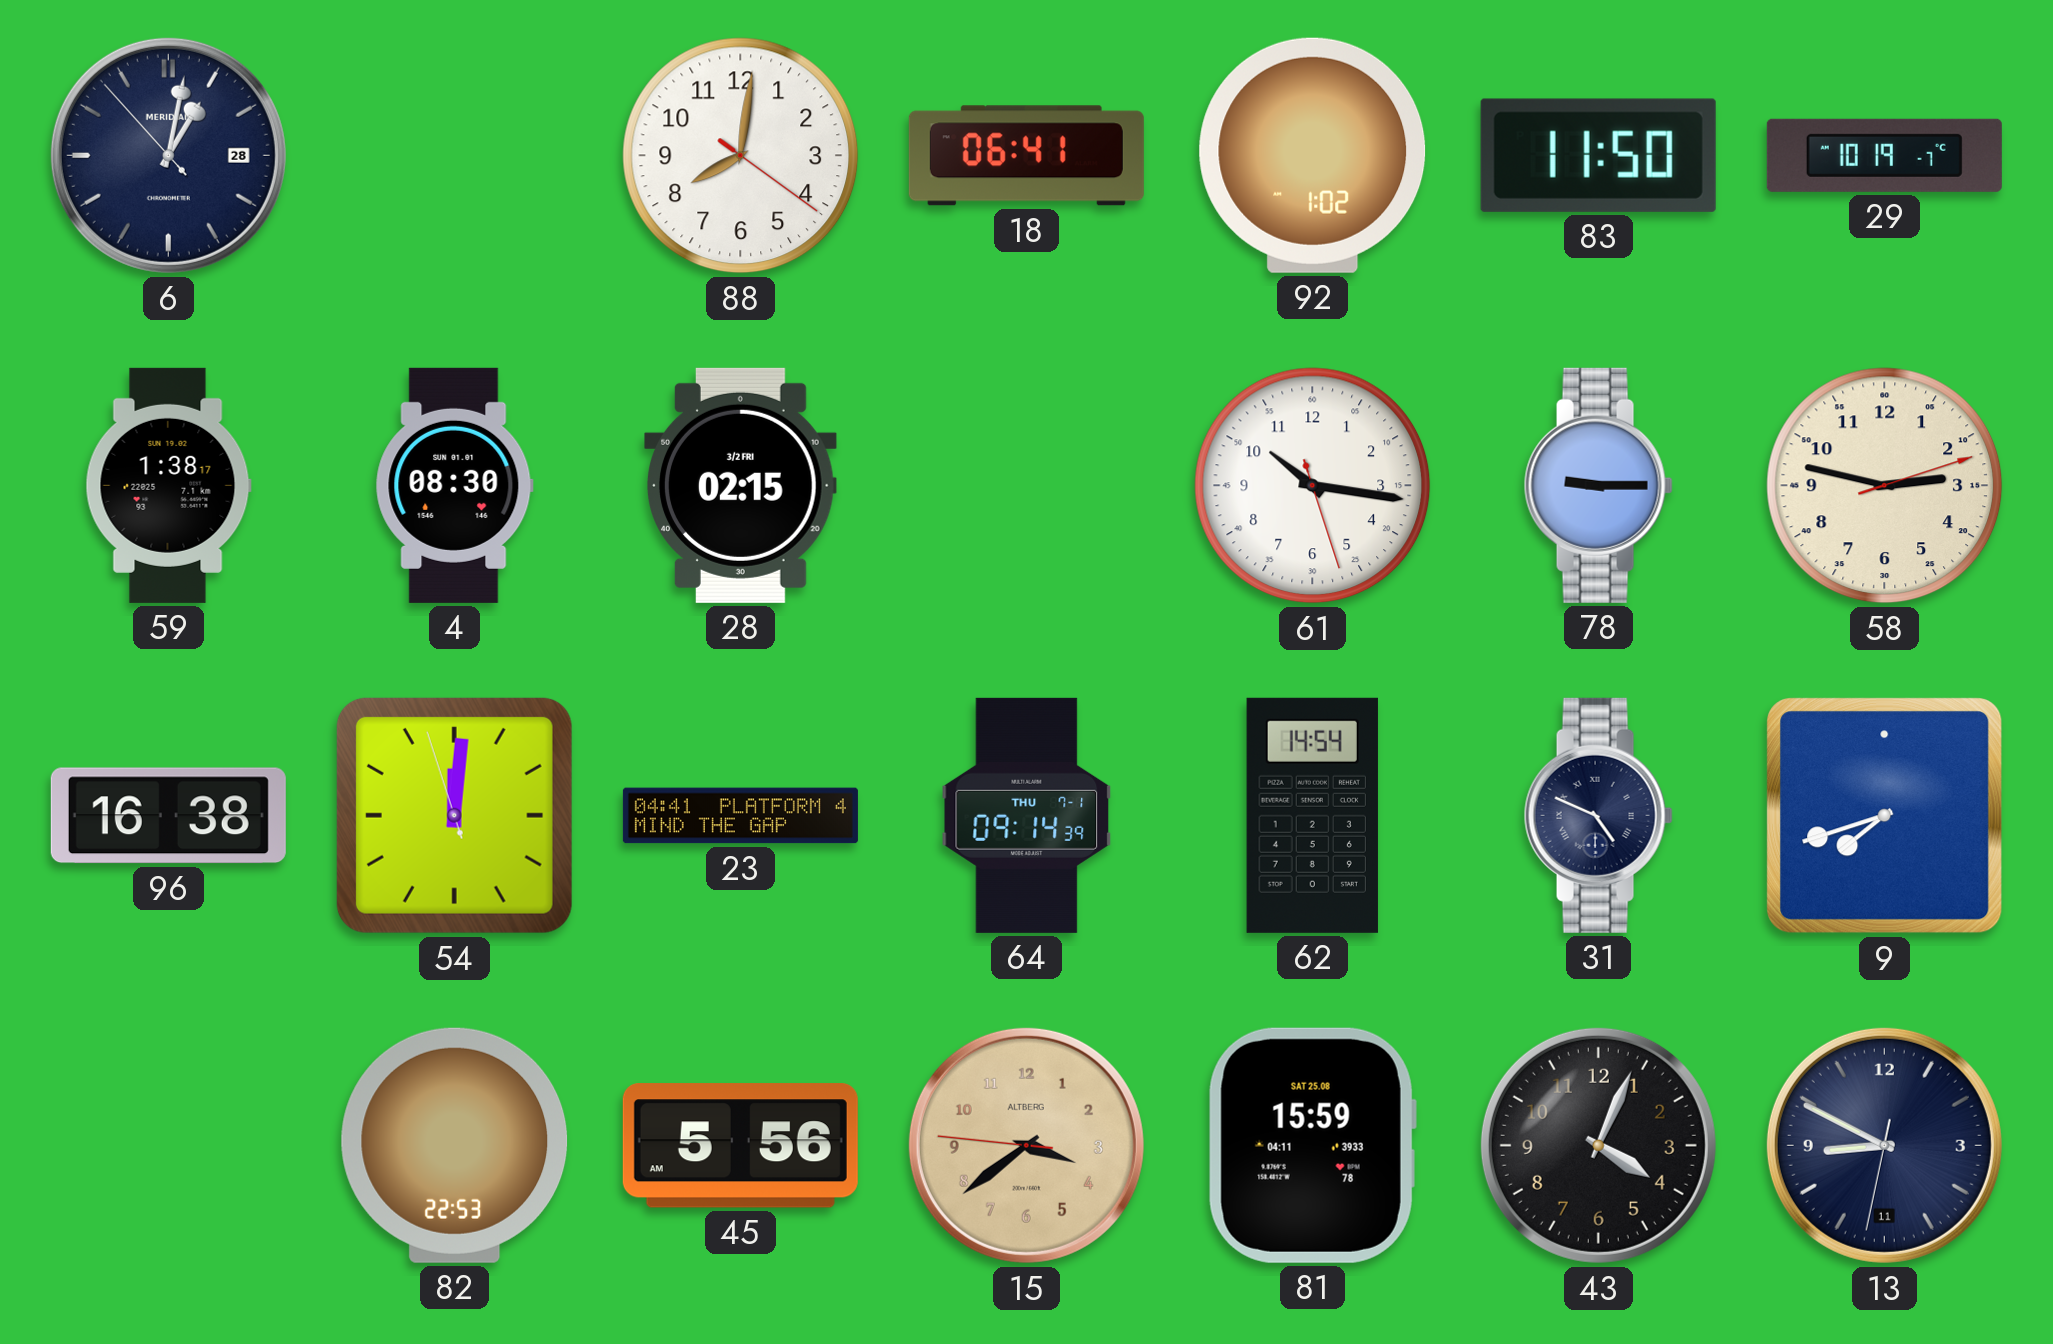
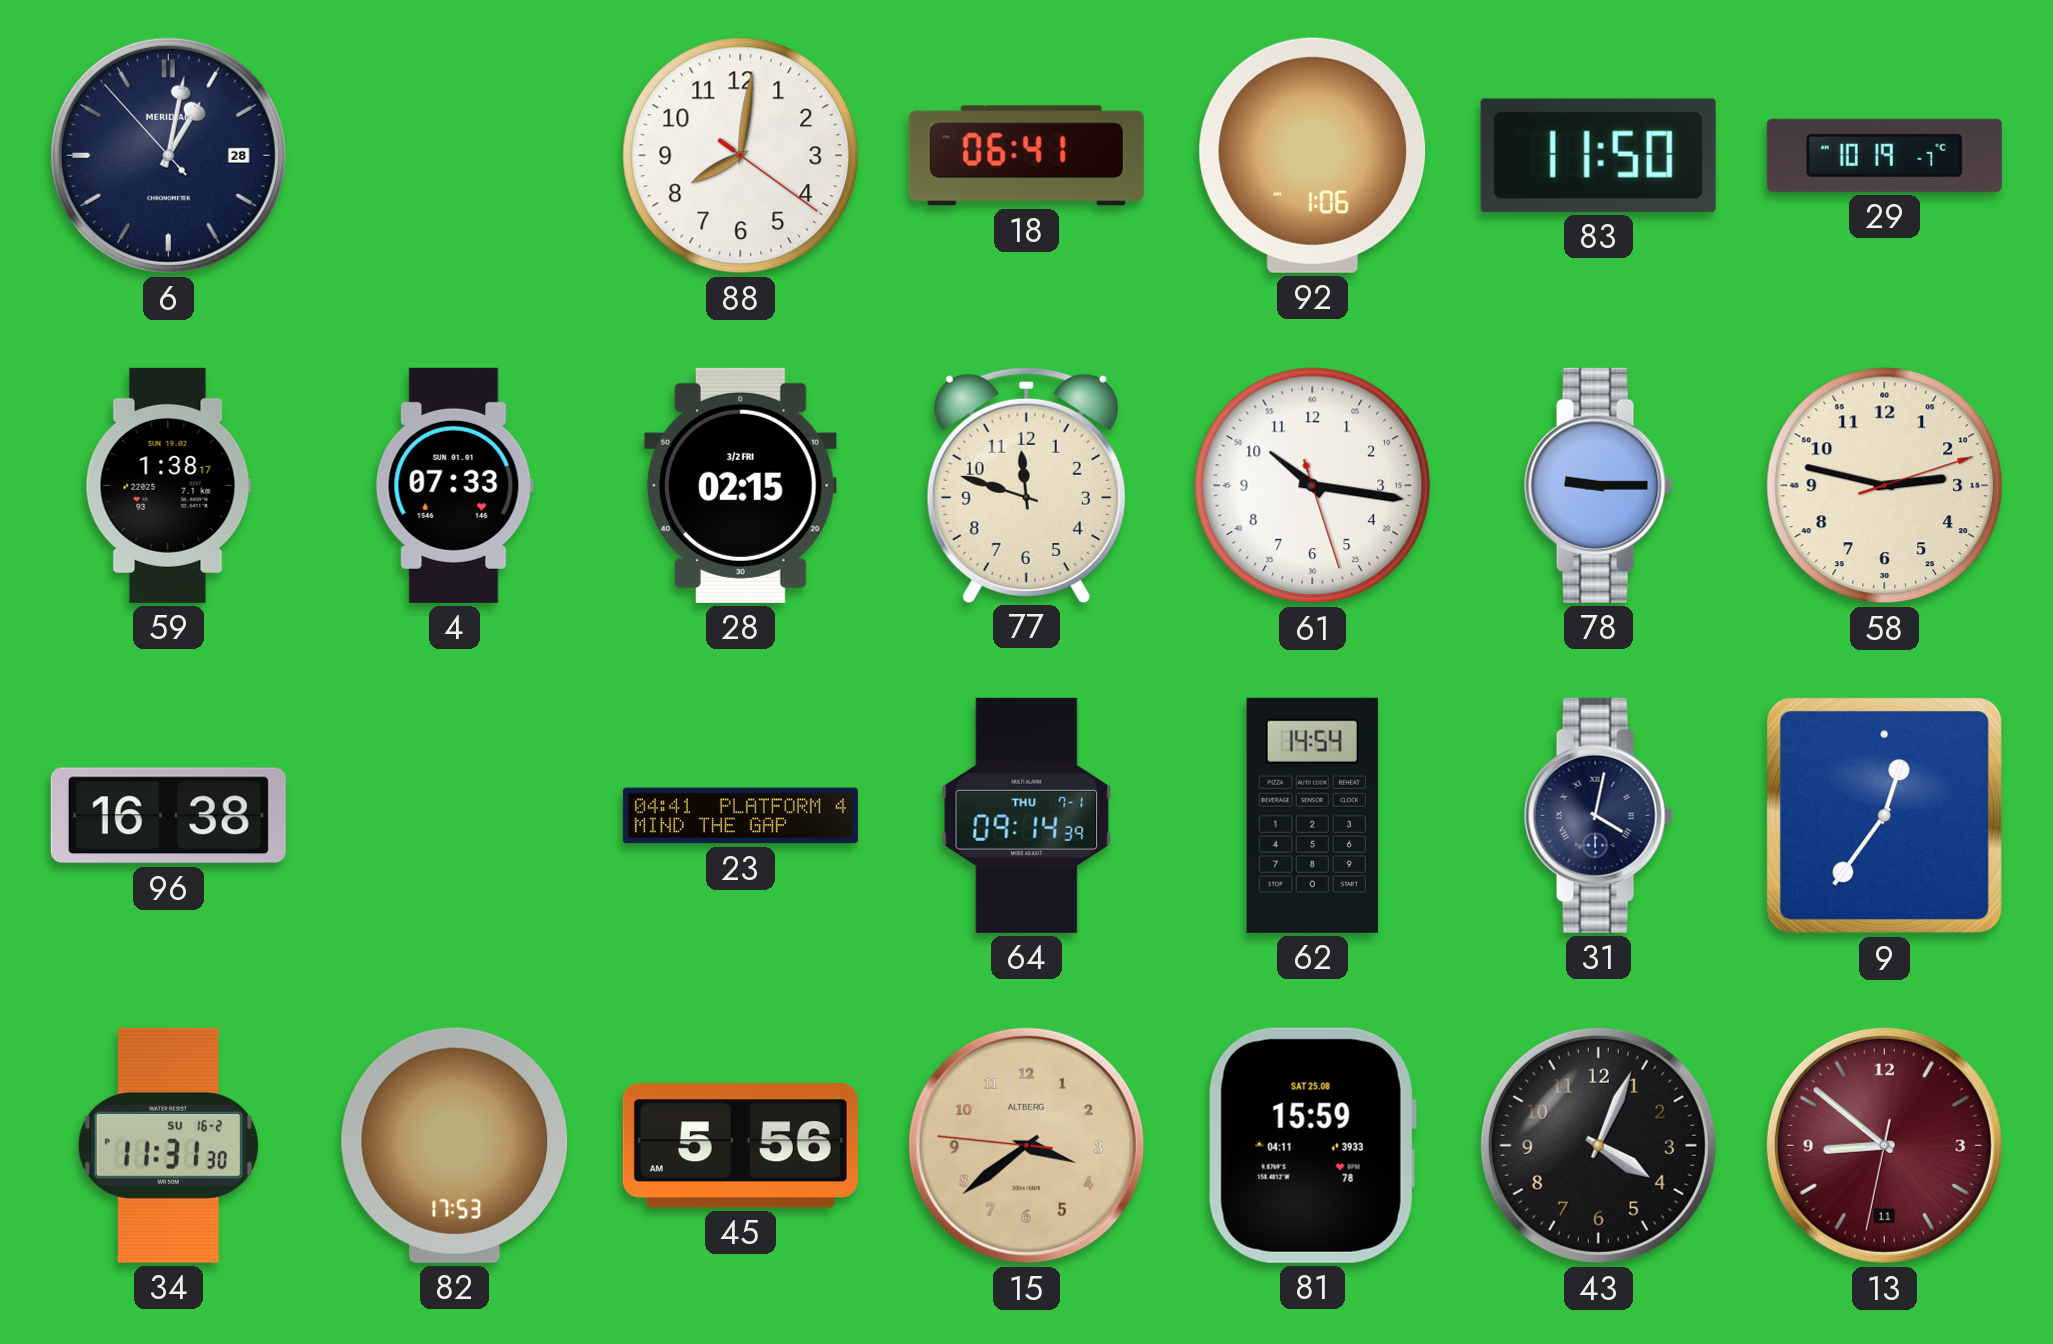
92: 1:02 -> 1:06
4: 08:30 -> 07:33
77: none -> 11:48
54: 12:00 -> none
31: 4:49 -> 4:02
9: 7:42 -> 12:36
34: none -> 11:31
82: 22:53 -> 17:53
13: 8:49 -> 8:51
13 dial: navy -> burgundy
